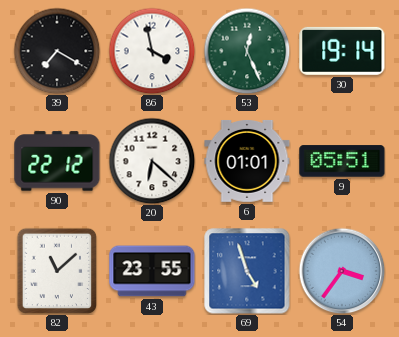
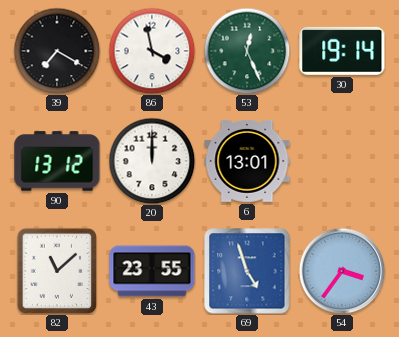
90: 22:12 -> 13:12
20: 6:22 -> 12:00
6: 01:01 -> 13:01
9: 05:51 -> none
